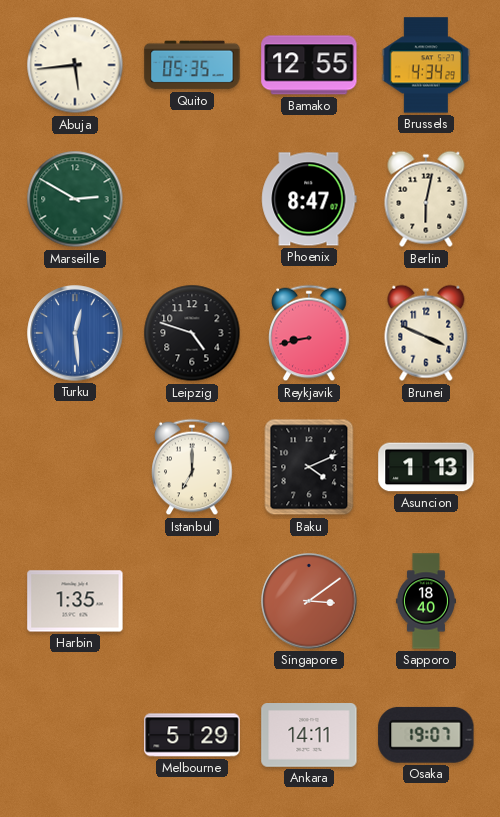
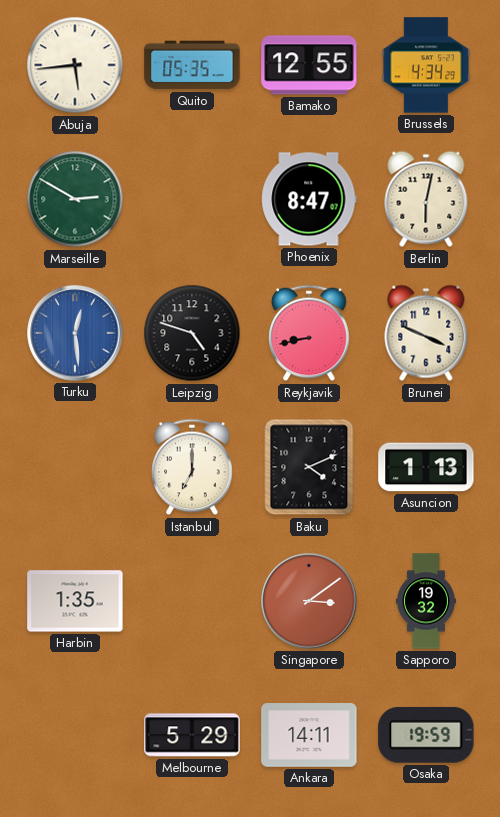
Sapporo: 18:40 -> 19:32
Osaka: 19:07 -> 19:59
